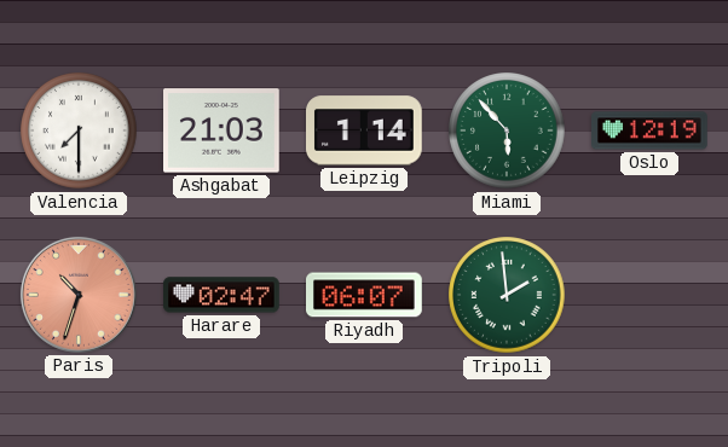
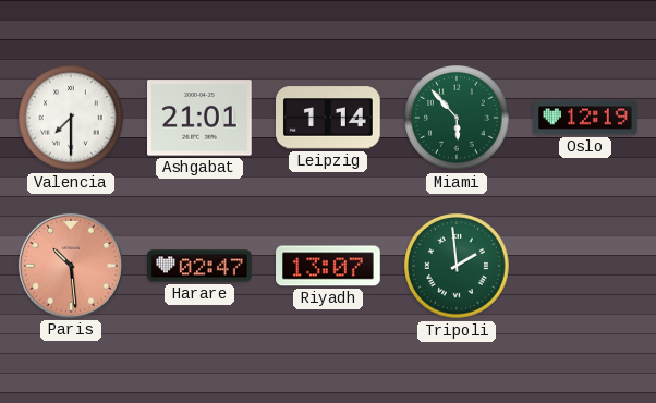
Ashgabat: 21:03 -> 21:01
Paris: 10:33 -> 10:29
Riyadh: 06:07 -> 13:07
